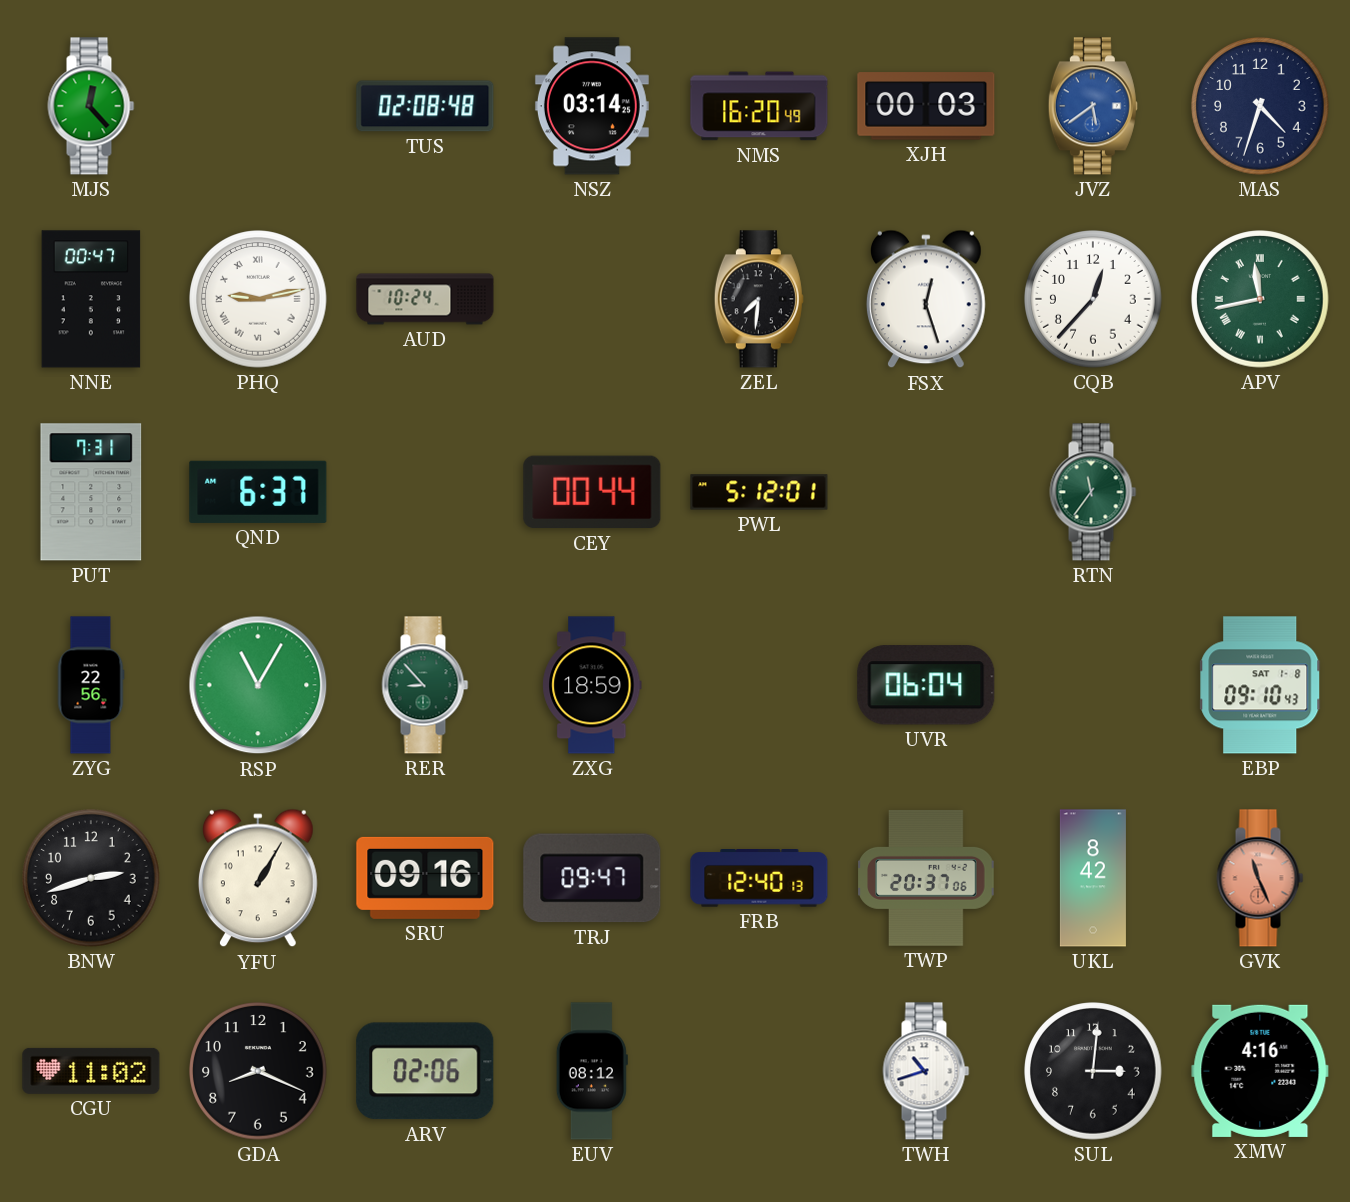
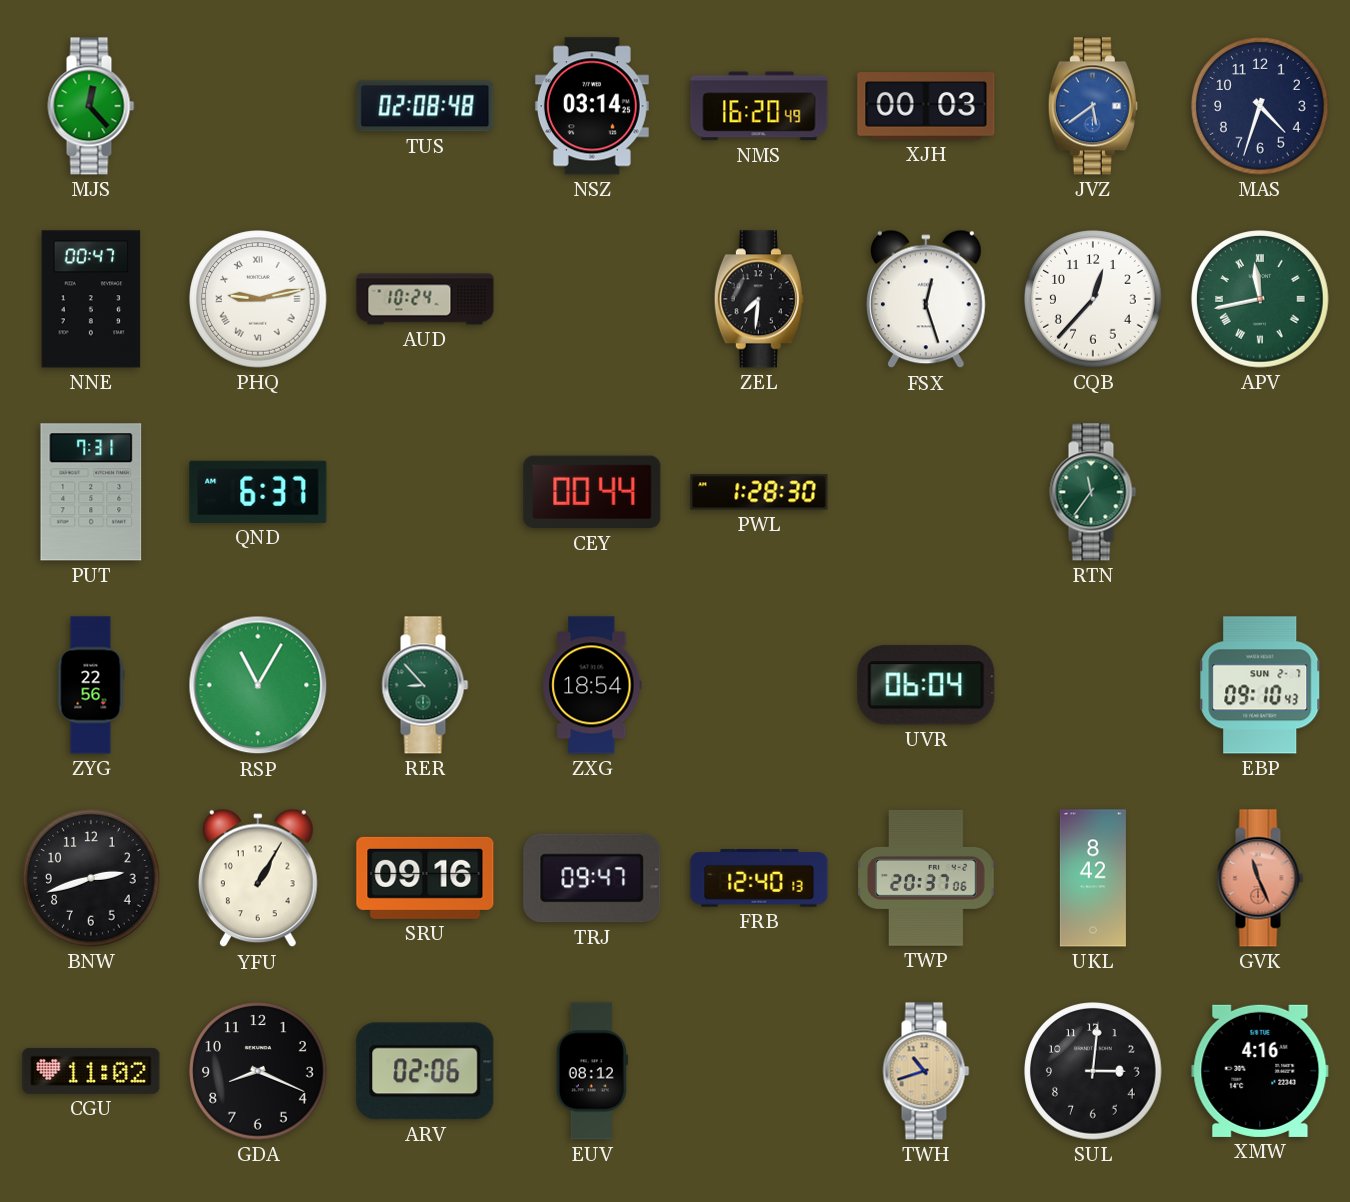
PWL: 5:12 -> 1:28
ZXG: 18:59 -> 18:54
EBP date: SAT 1-8 -> SUN 2-7
TWH dial: white -> champagne
